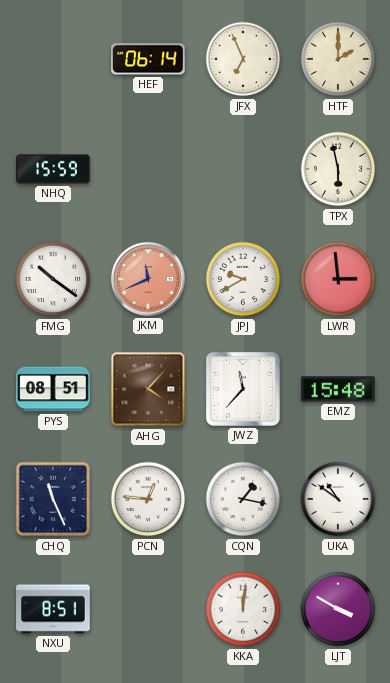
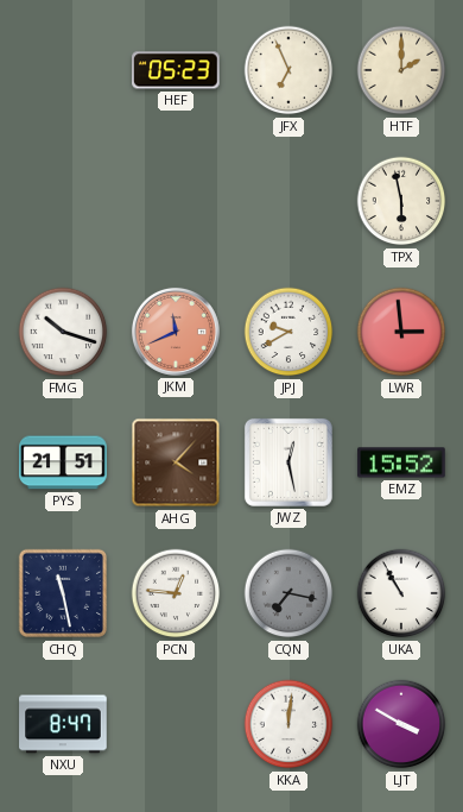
HEF: 06:14 -> 05:23
NHQ: 15:59 -> none
FMG: 10:21 -> 10:18
PYS: 08:51 -> 21:51
JWZ: 11:37 -> 12:28
EMZ: 15:48 -> 15:52
CHQ: 11:26 -> 11:28
CQN: 1:17 -> 7:17
CQN dial: white -> grey
UKA: 10:51 -> 10:55
NXU: 8:51 -> 8:47
